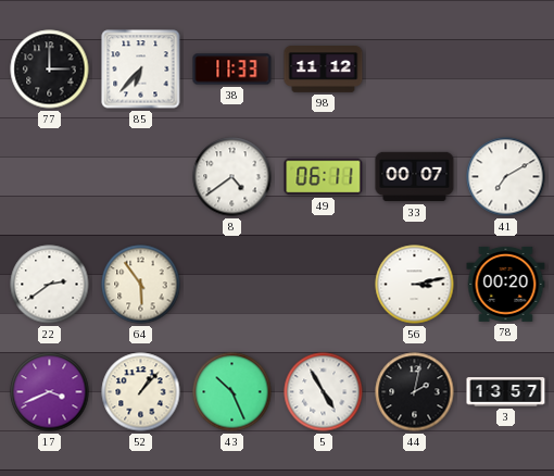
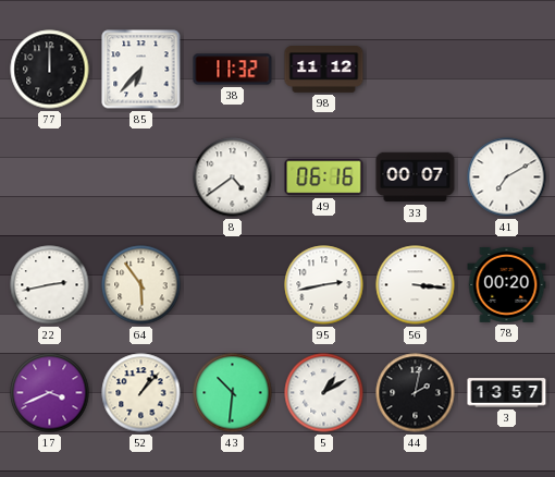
77: 3:00 -> 12:00
38: 11:33 -> 11:32
49: 06:11 -> 06:16
22: 2:39 -> 2:43
95: none -> 2:43
56: 3:13 -> 3:16
43: 10:26 -> 10:31
5: 4:55 -> 1:10
